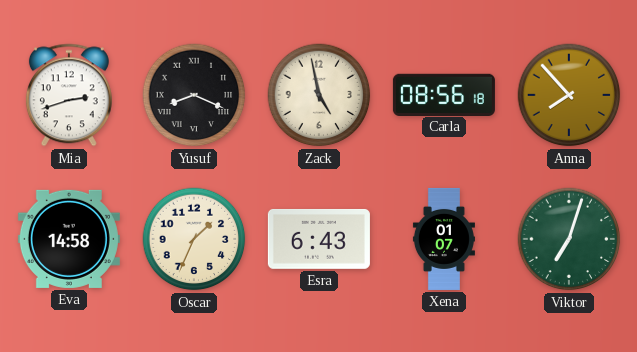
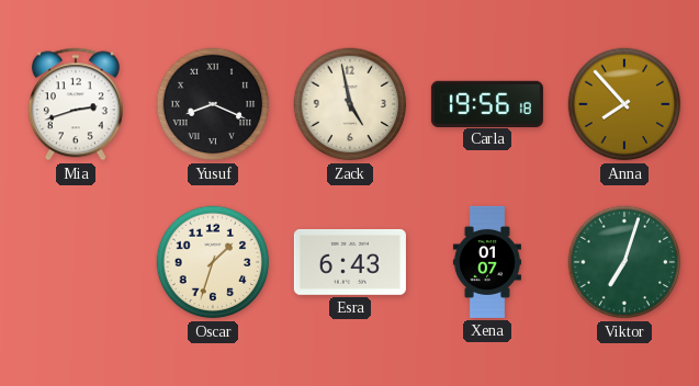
Carla: 08:56 -> 19:56
Eva: 14:58 -> none
Oscar: 1:34 -> 1:33
